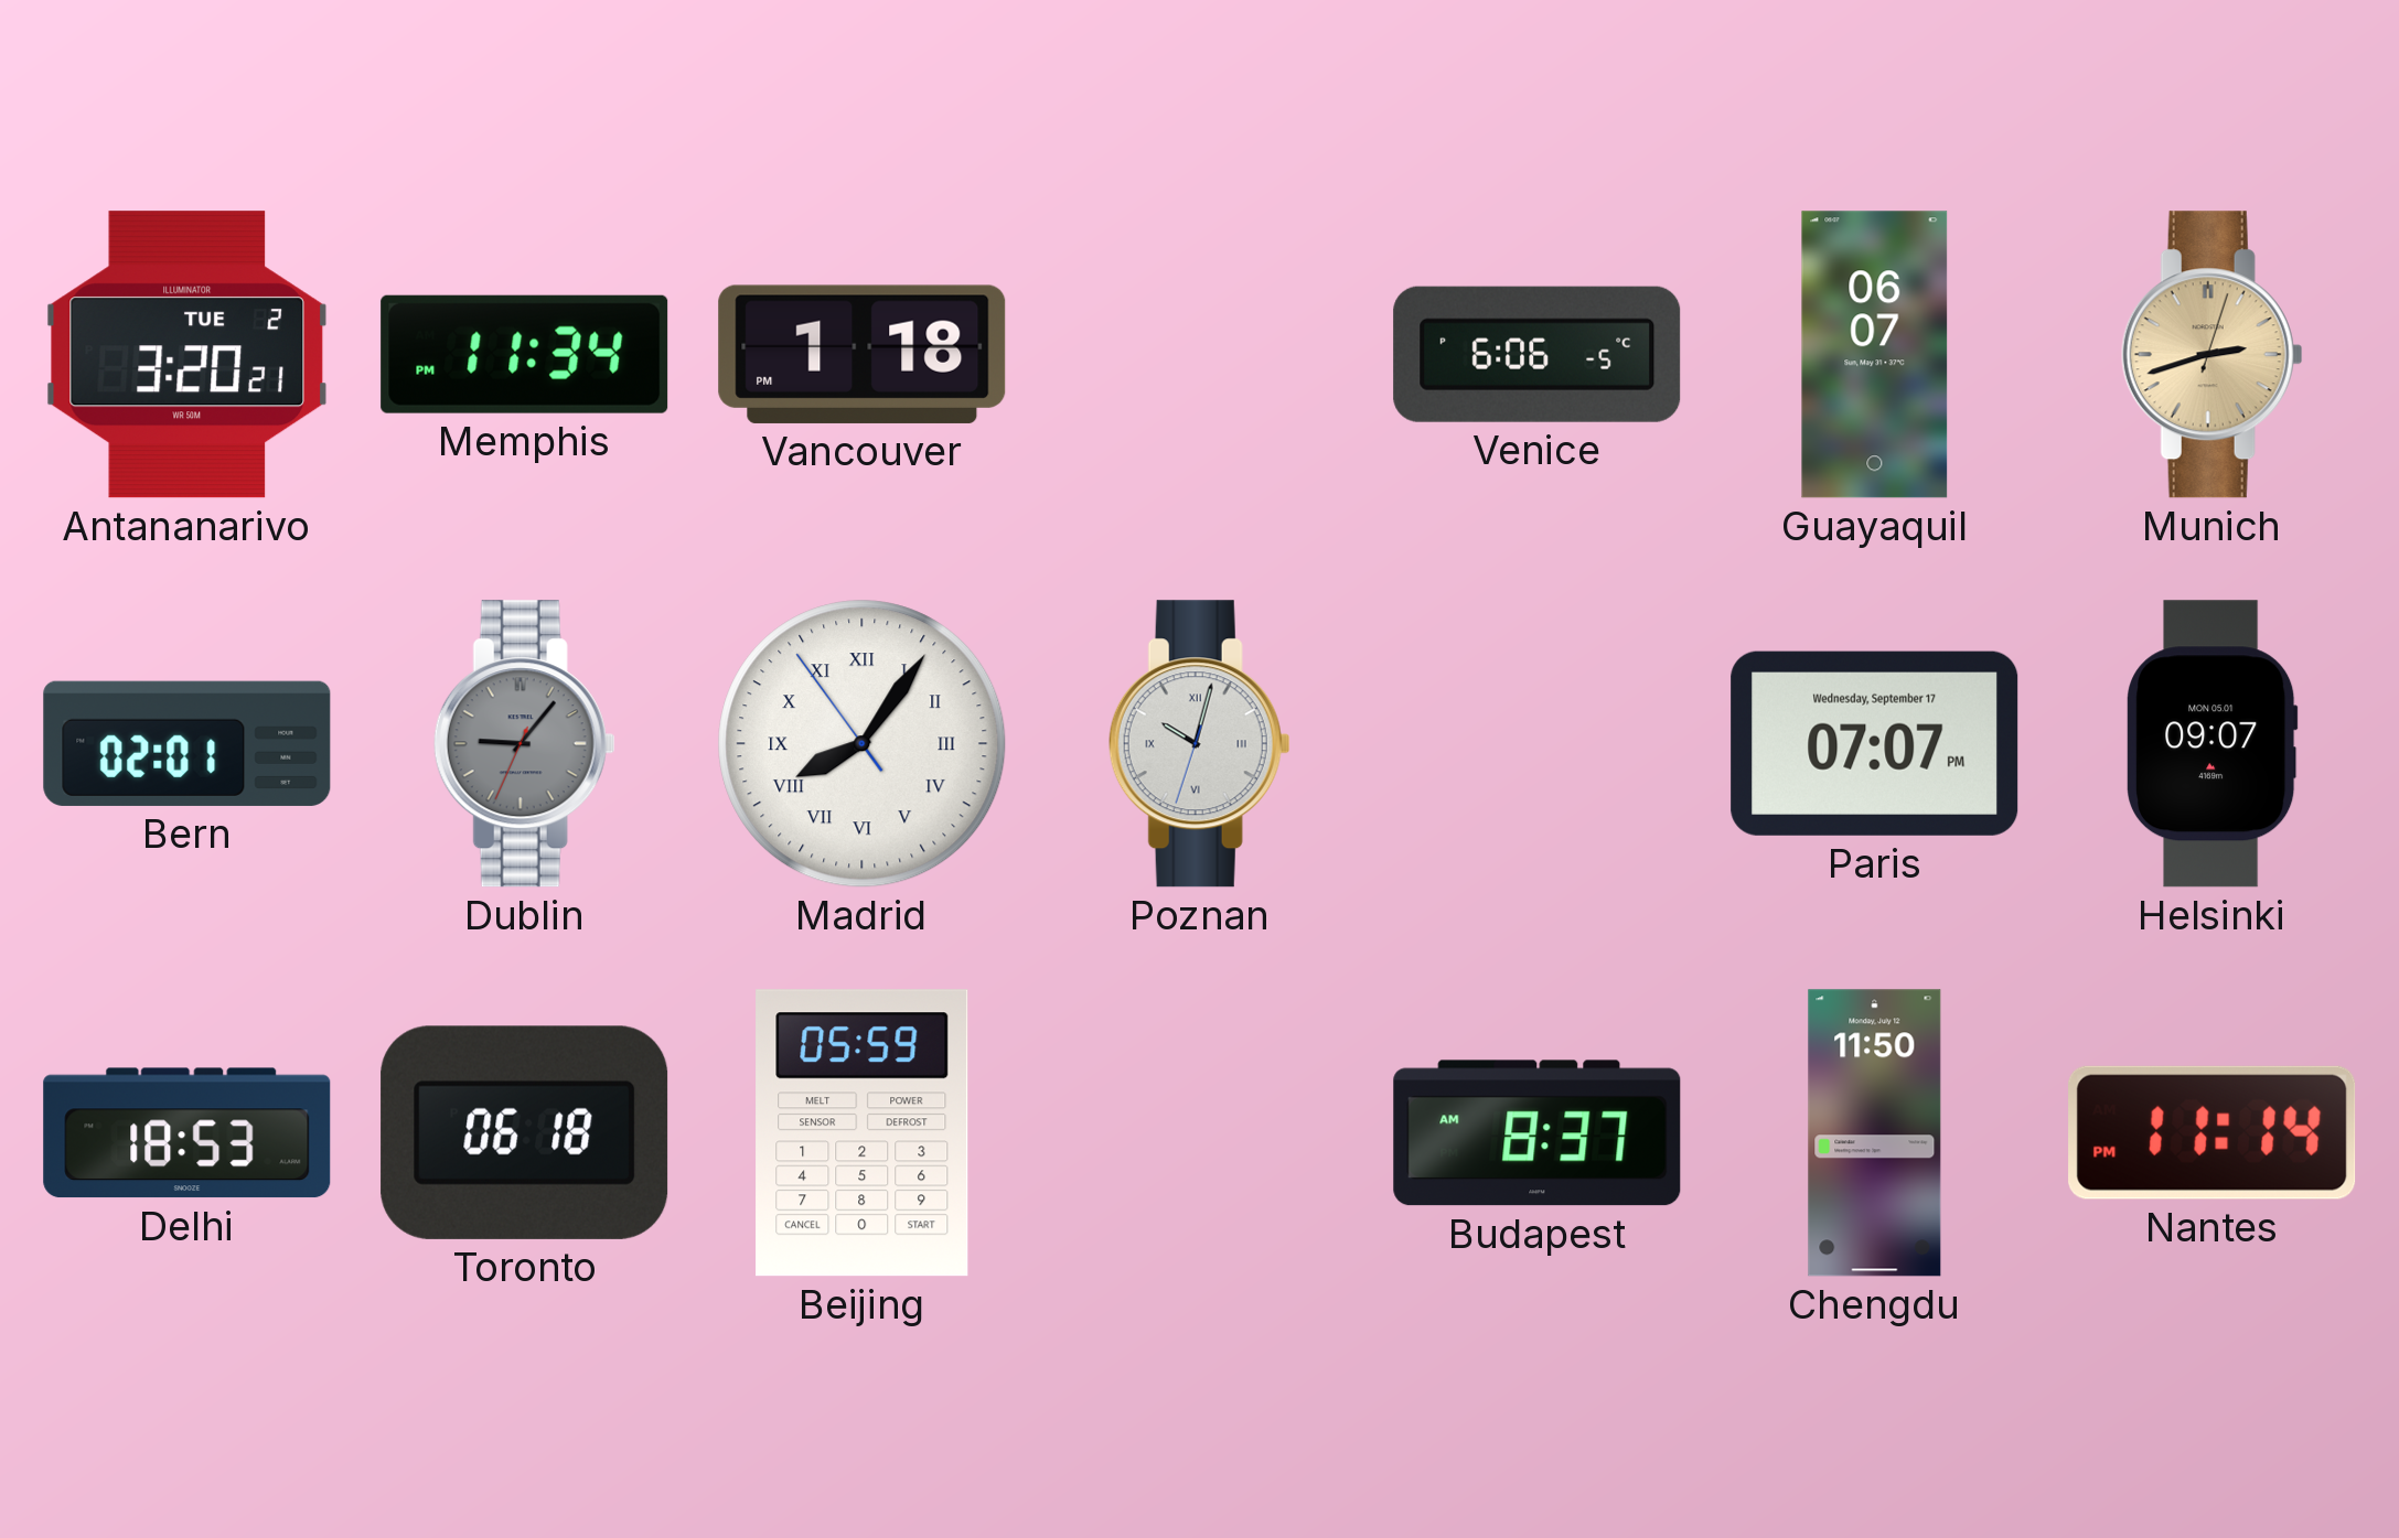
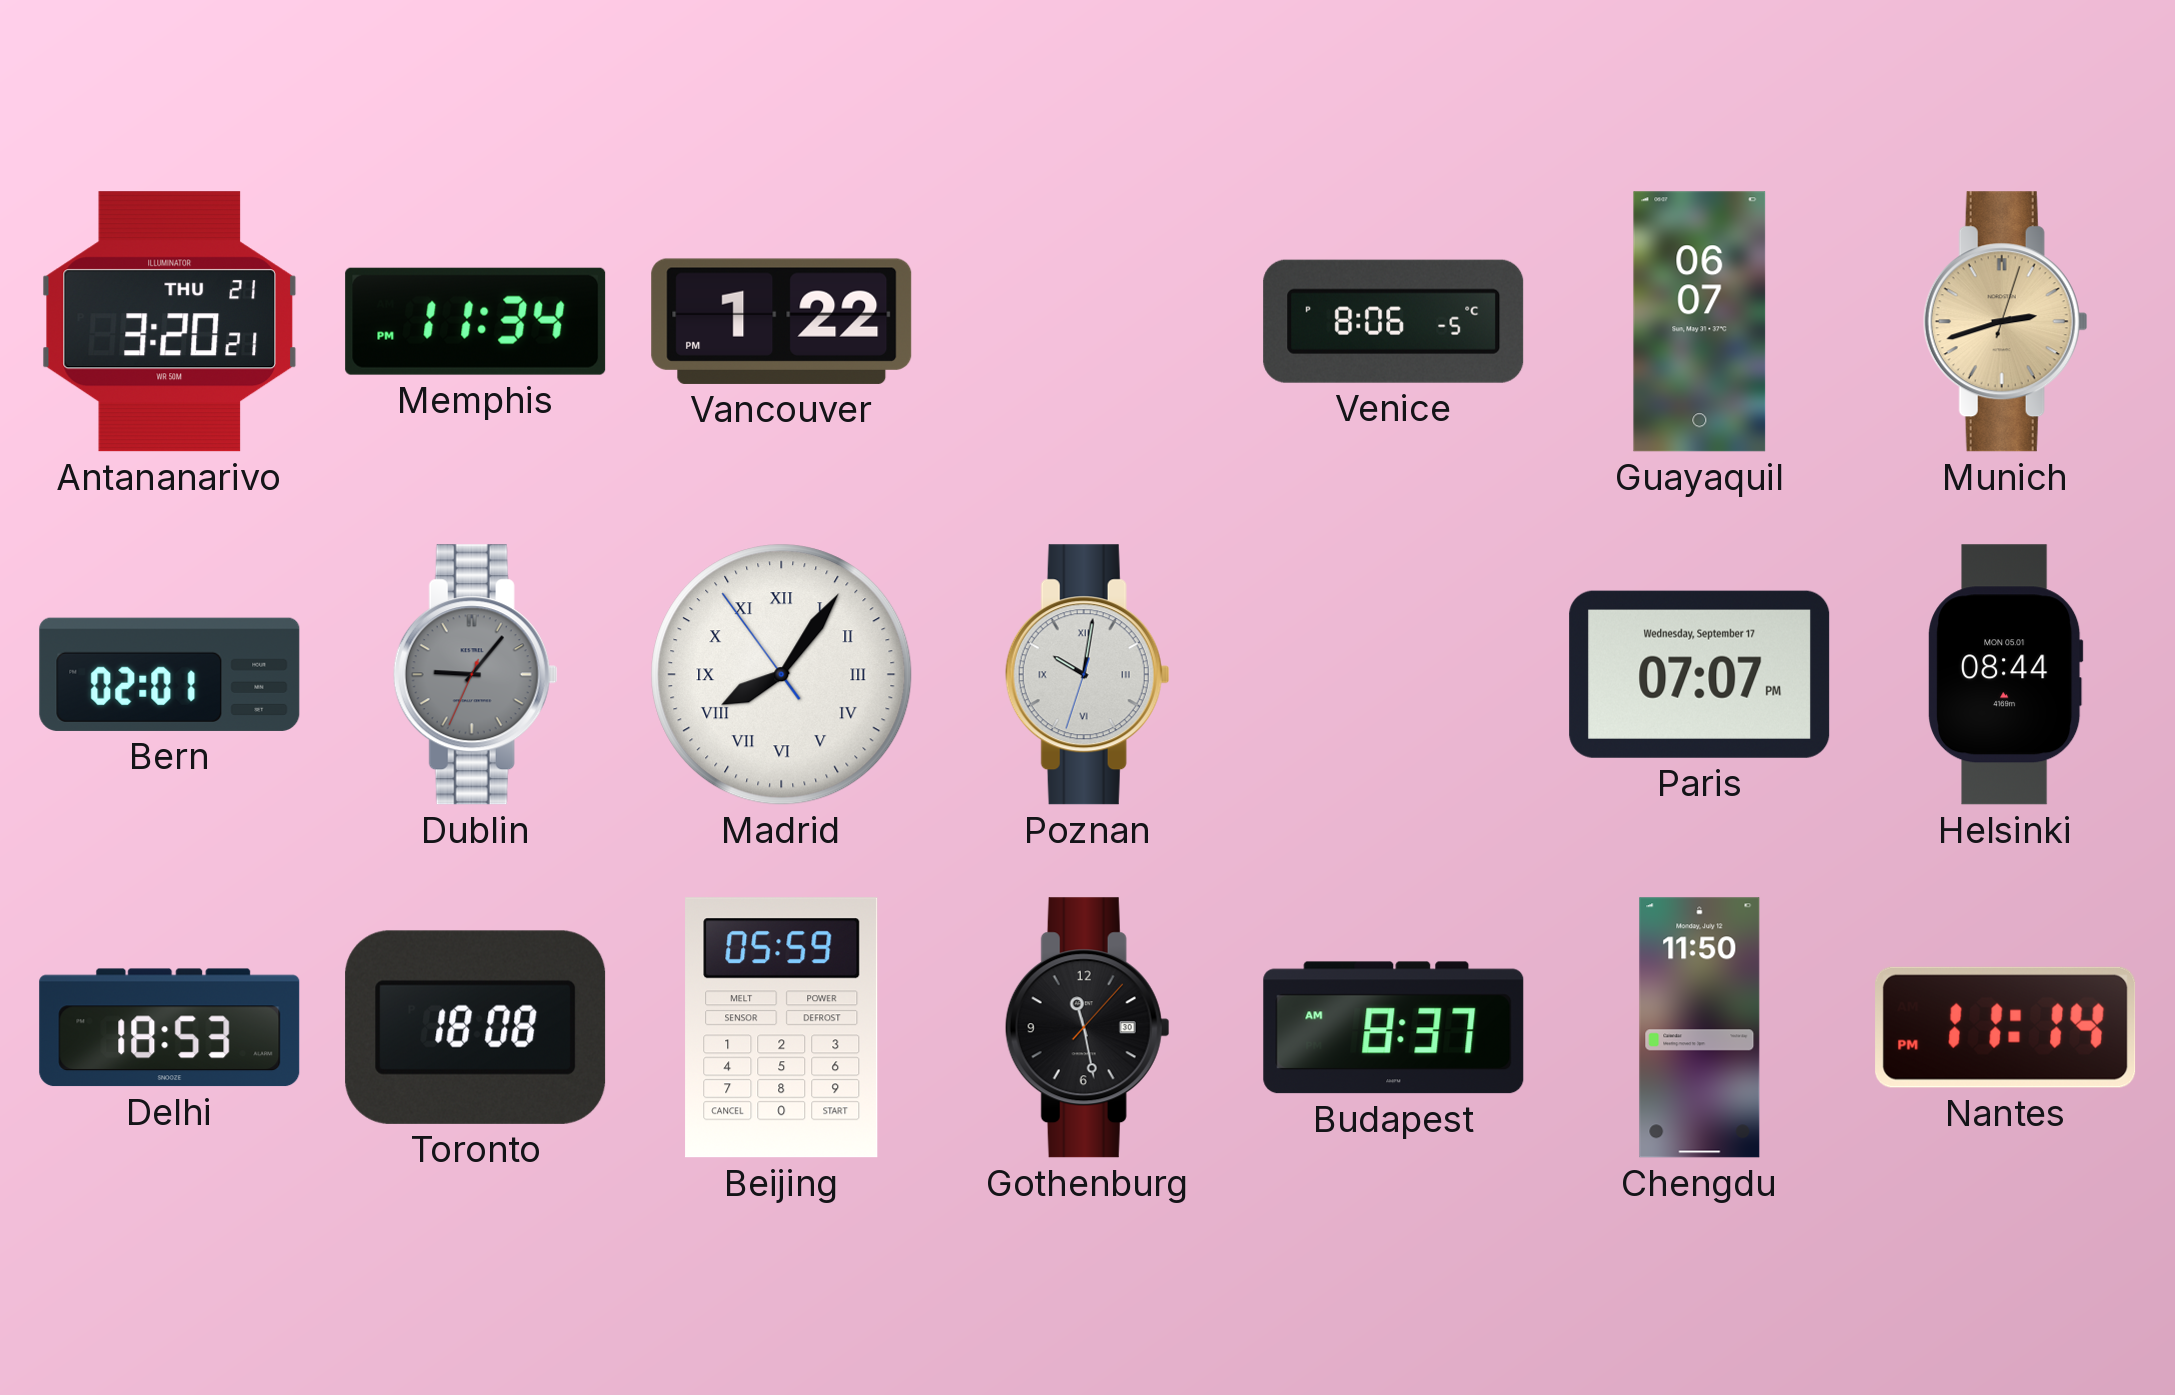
Antananarivo date: TUE 2 -> THU 21
Vancouver: 1:18 -> 1:22
Venice: 6:06 -> 8:06
Poznan: 10:02 -> 10:01
Helsinki: 09:07 -> 08:44
Toronto: 06:18 -> 18:08
Gothenburg: none -> 11:28
